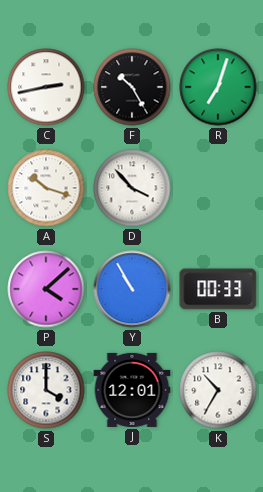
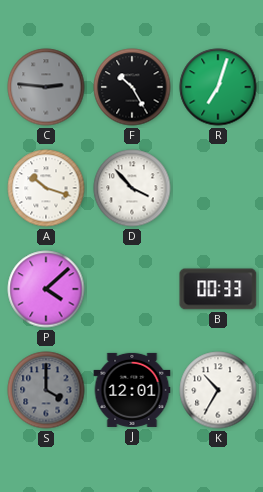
C: 2:43 -> 2:46
C dial: white -> grey
Y: 10:55 -> none
S dial: white -> grey
